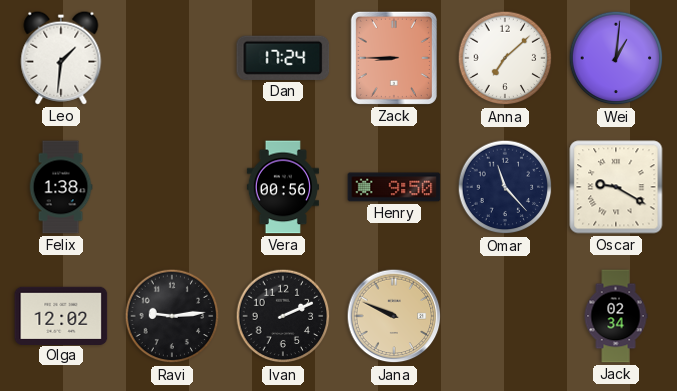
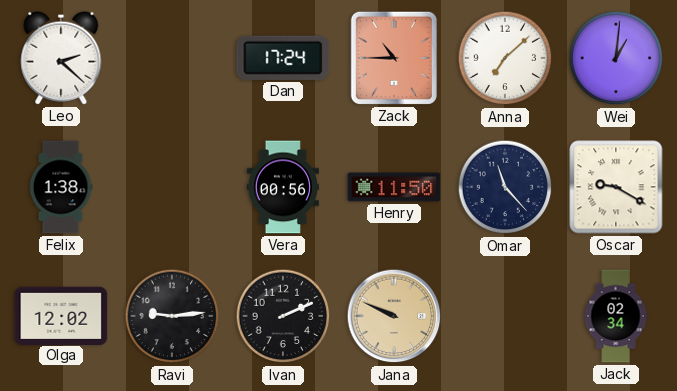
Leo: 1:31 -> 2:22
Zack: 8:45 -> 10:45
Henry: 9:50 -> 11:50
